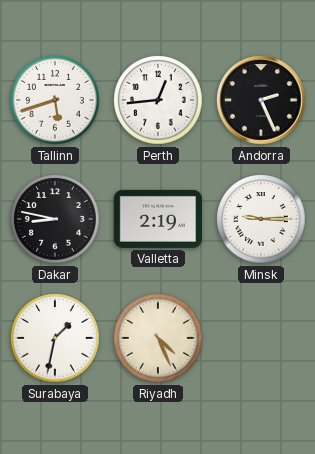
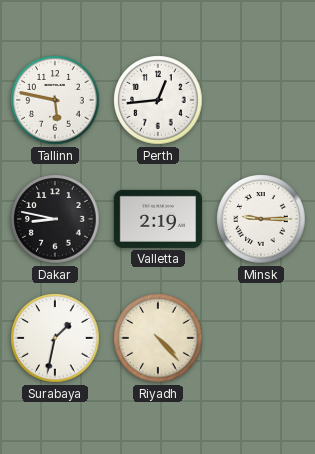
Tallinn: 5:42 -> 5:47
Andorra: 2:26 -> none
Riyadh: 4:26 -> 4:23
